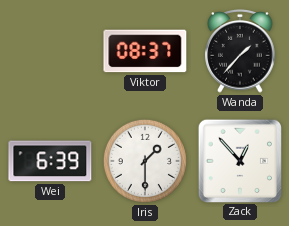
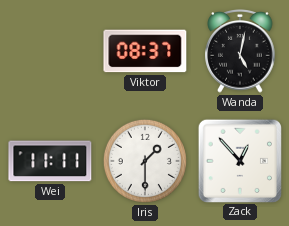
Wanda: 1:37 -> 5:02
Wei: 6:39 -> 11:11
